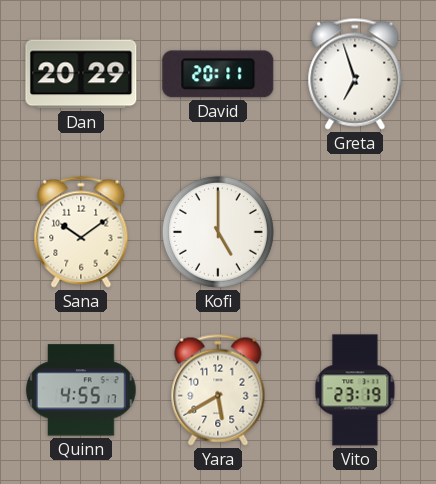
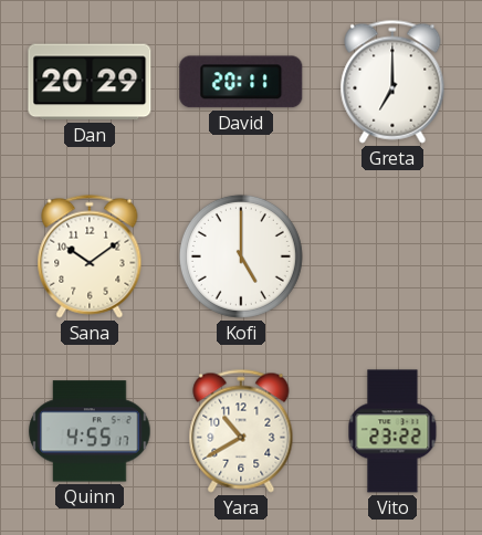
Greta: 6:57 -> 7:00
Yara: 5:40 -> 10:40
Vito: 23:19 -> 23:22
